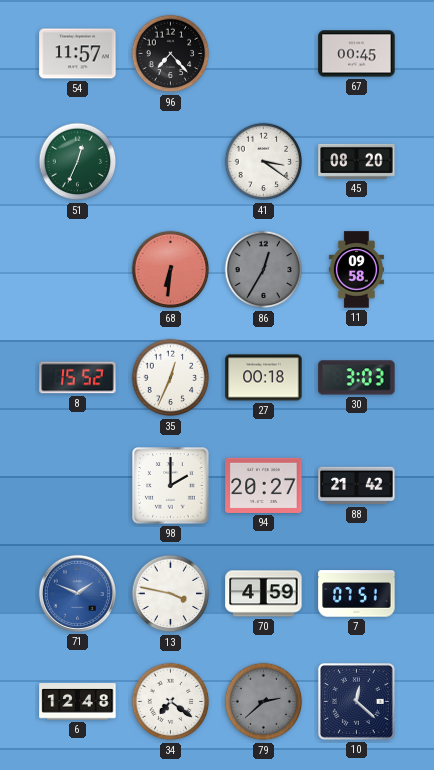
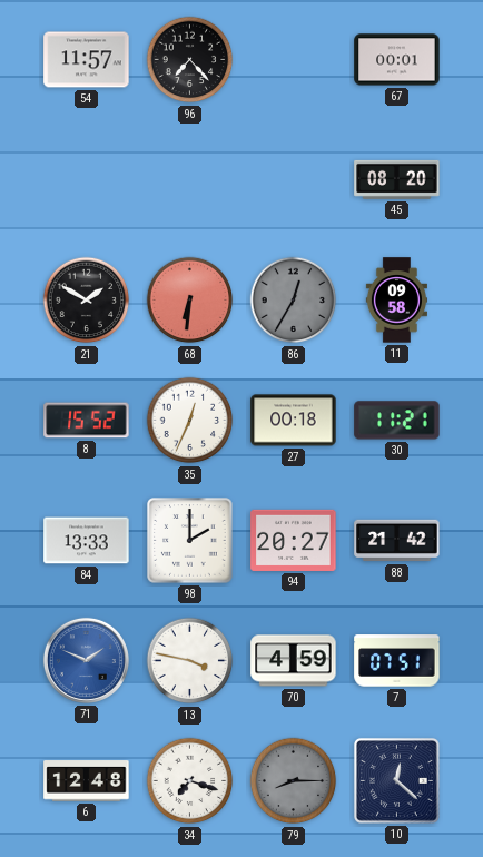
67: 00:45 -> 00:01
51: 12:34 -> none
41: 3:21 -> none
21: none -> 1:50
30: 3:03 -> 11:21
84: none -> 13:33
34: 7:21 -> 7:18
79: 2:38 -> 8:15
